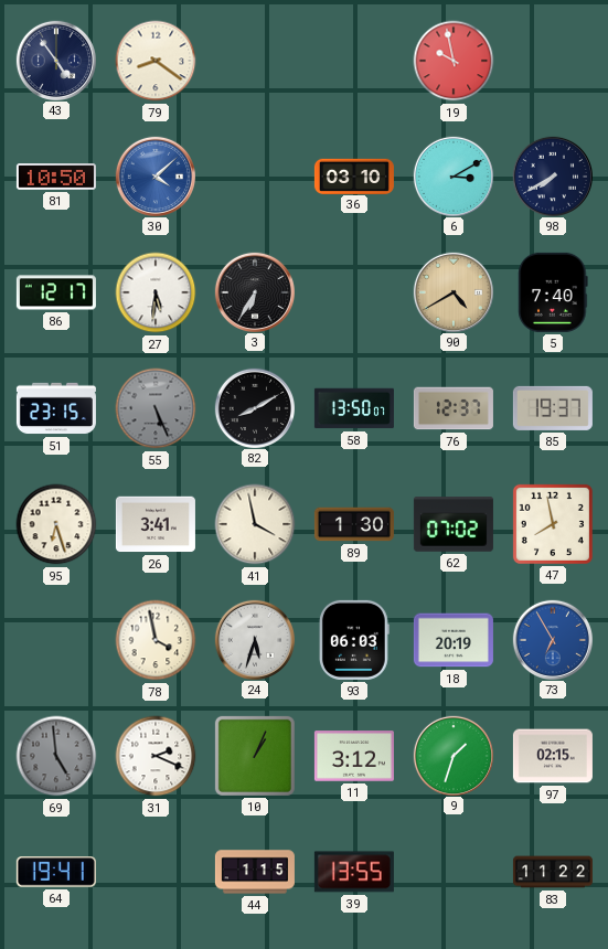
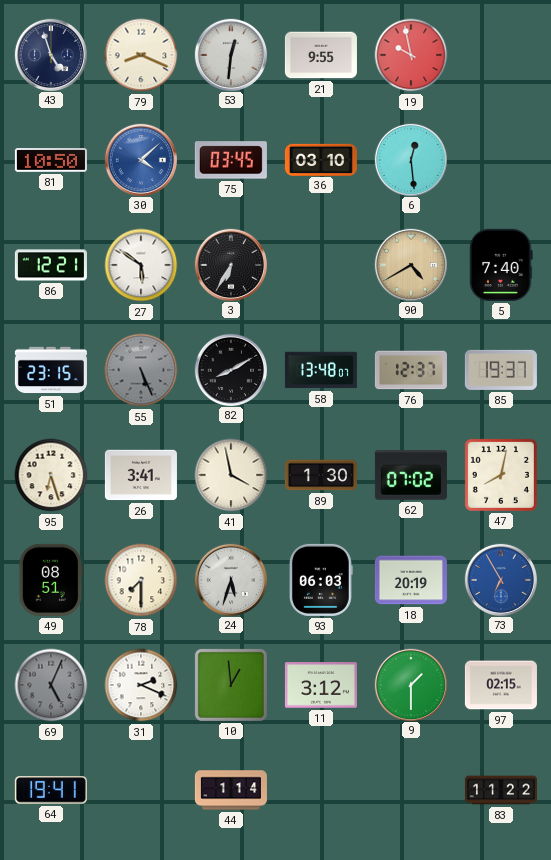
43: 4:54 -> 4:57
79: 8:21 -> 8:19
53: none -> 12:31
21: none -> 9:55
75: none -> 03:45
6: 3:10 -> 12:29
98: 7:40 -> none
86: 12:17 -> 12:21
27: 5:31 -> 5:51
58: 13:50 -> 13:48
47: 7:58 -> 8:02
49: none -> 08:51
78: 3:58 -> 7:30
69: 4:59 -> 5:04
10: 1:04 -> 12:59
9: 1:33 -> 1:30
44: 1:15 -> 1:14
39: 13:55 -> none
